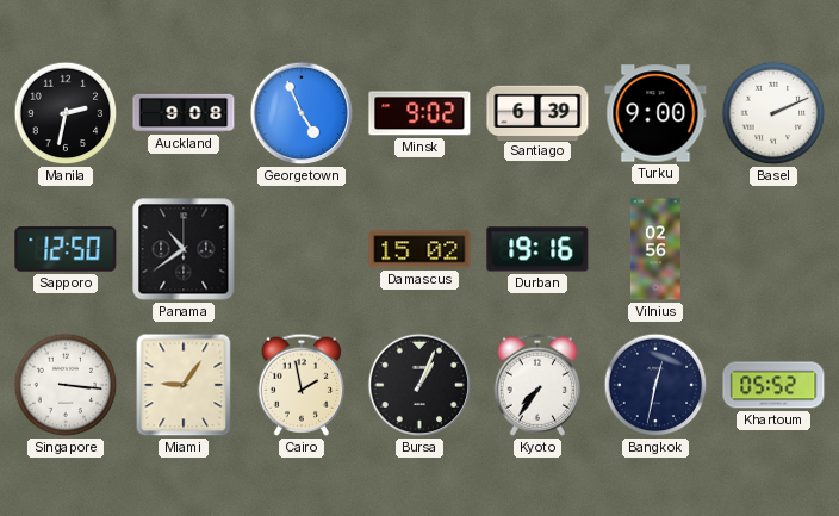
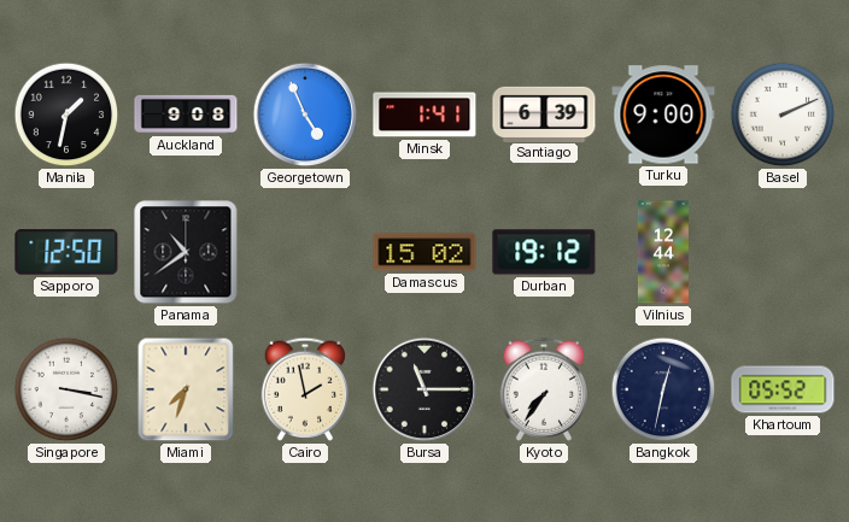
Manila: 2:32 -> 1:32
Minsk: 9:02 -> 1:41
Durban: 19:16 -> 19:12
Vilnius: 02:56 -> 12:44
Singapore: 3:16 -> 3:17
Miami: 9:06 -> 7:33
Bursa: 1:04 -> 11:15
